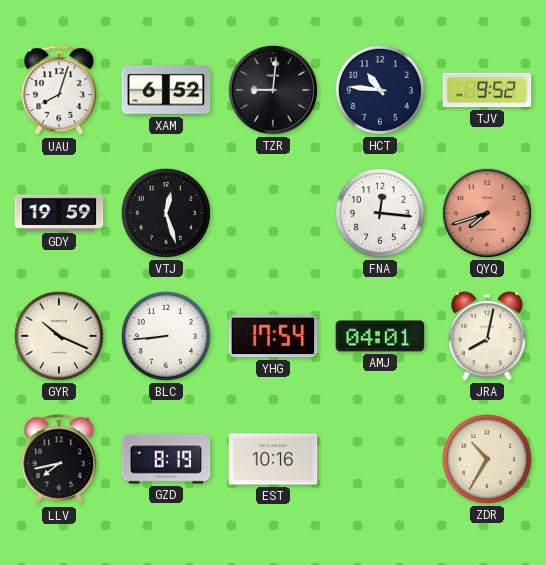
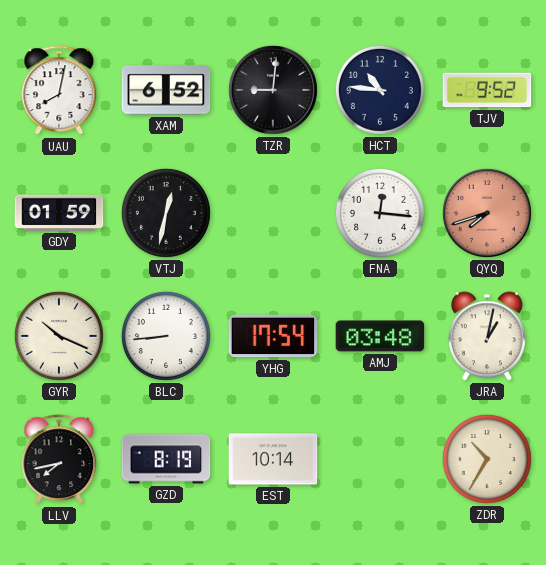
UAU: 8:03 -> 8:02
GDY: 19:59 -> 01:59
VTJ: 12:27 -> 12:32
AMJ: 04:01 -> 03:48
JRA: 8:02 -> 1:02
EST: 10:16 -> 10:14
